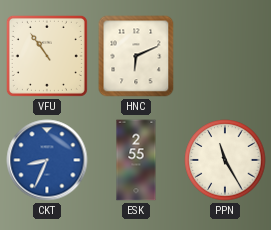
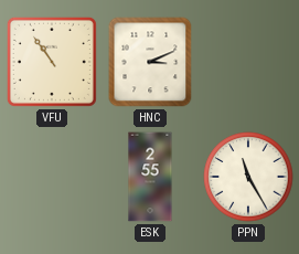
HNC: 6:11 -> 3:11
CKT: 8:34 -> none
